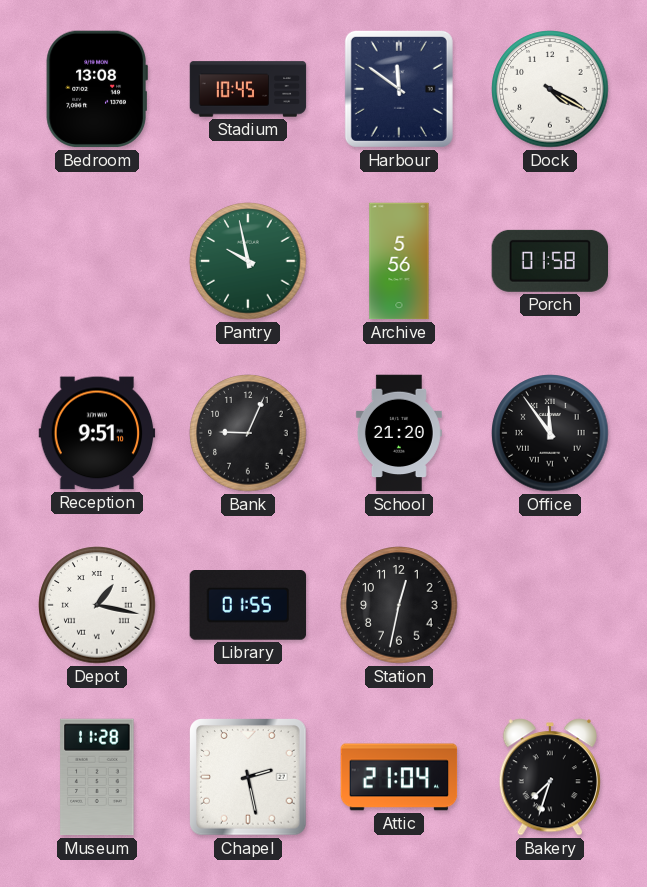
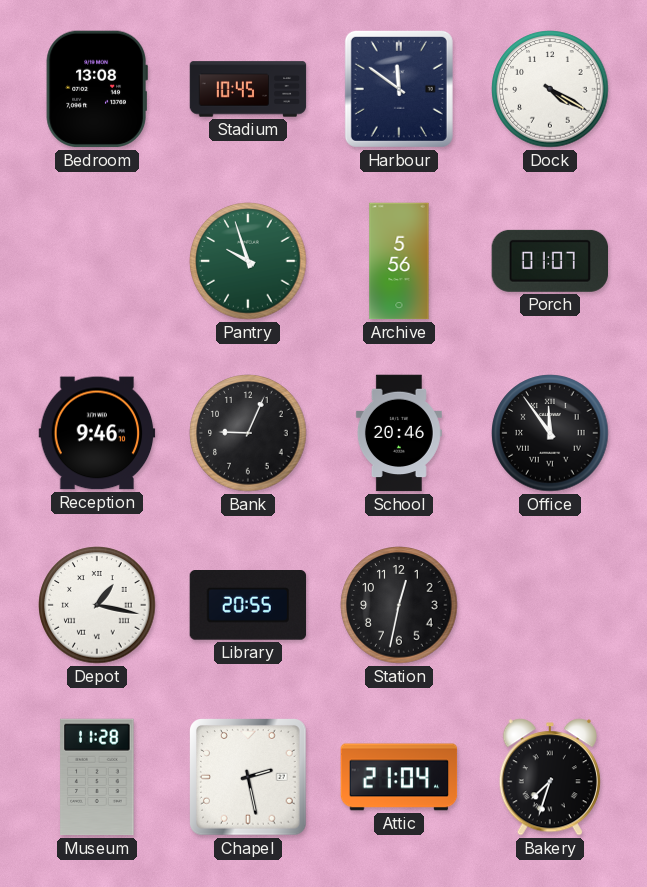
Pantry: 9:58 -> 9:57
Porch: 01:58 -> 01:07
Reception: 9:51 -> 9:46
School: 21:20 -> 20:46
Library: 01:55 -> 20:55
